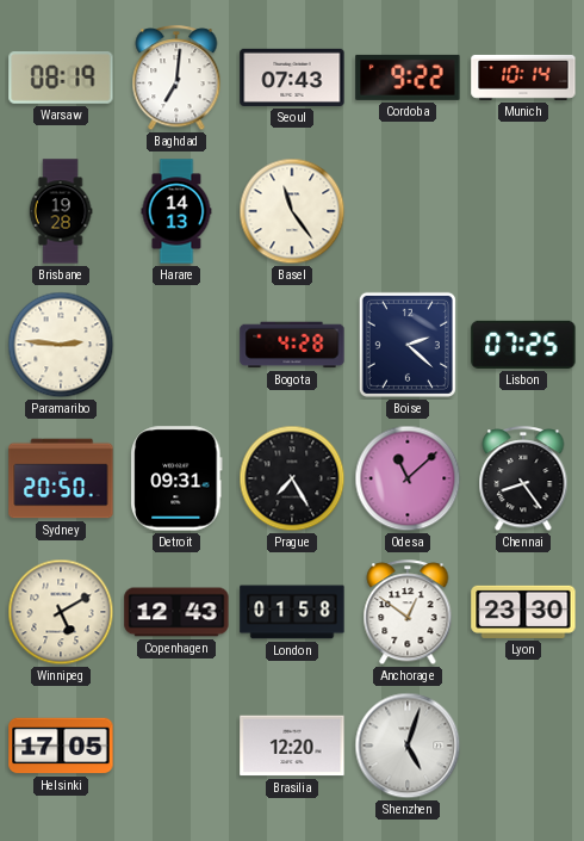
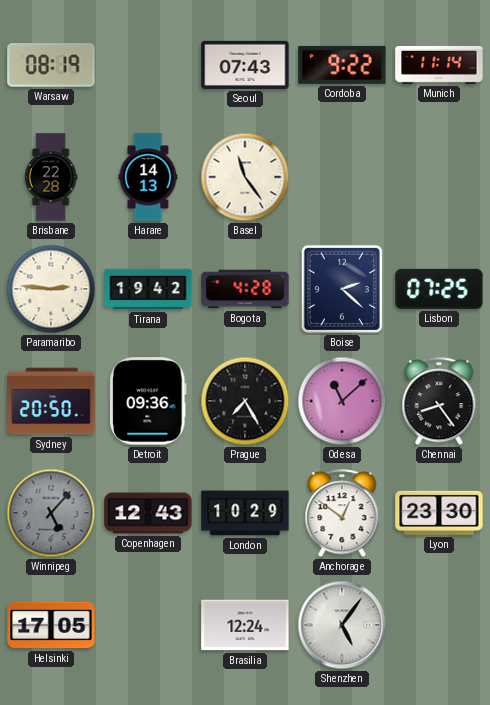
Baghdad: 7:01 -> none
Munich: 10:14 -> 11:14
Brisbane: 19:28 -> 22:28
Tirana: none -> 19:42
Detroit: 09:31 -> 09:36
Winnipeg: 5:10 -> 5:07
Winnipeg dial: cream -> grey
London: 01:58 -> 10:29
Brasilia: 12:20 -> 12:24
Shenzhen: 5:03 -> 5:06
